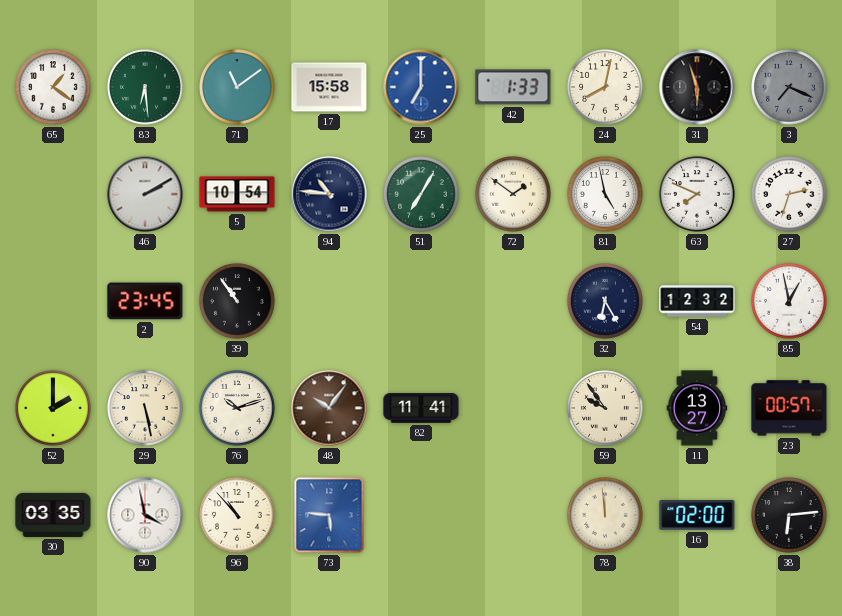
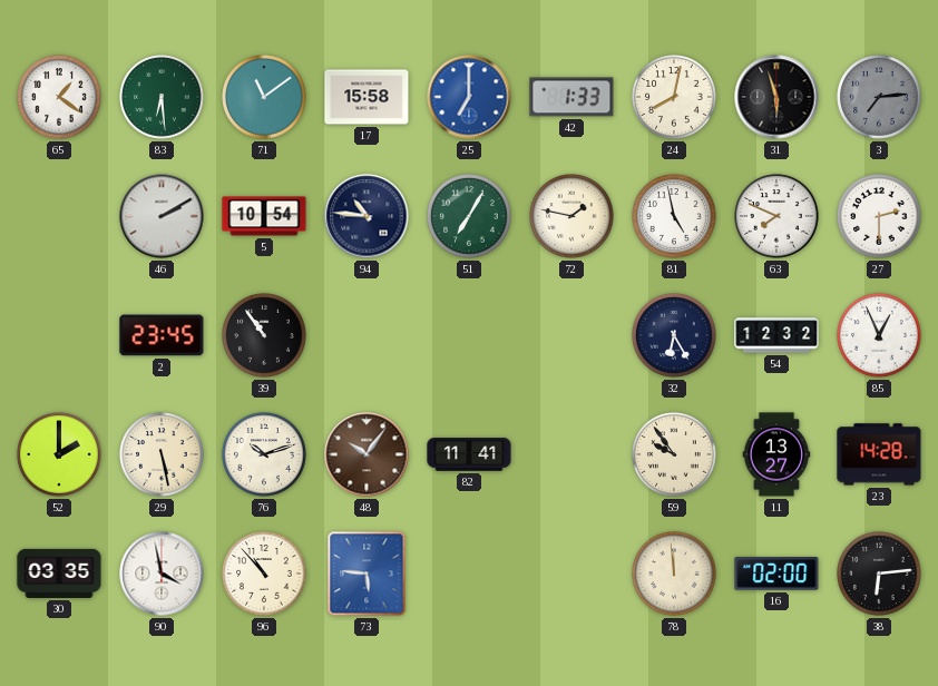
3: 7:19 -> 7:14
72: 1:51 -> 1:47
27: 2:33 -> 2:30
85: 12:58 -> 12:56
23: 00:57 -> 14:28
